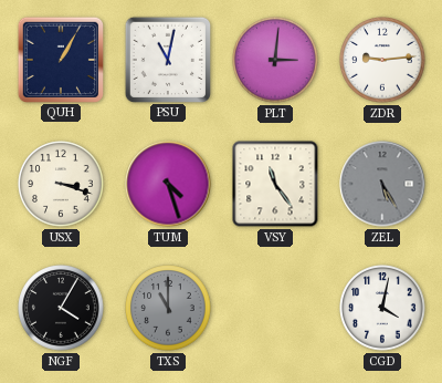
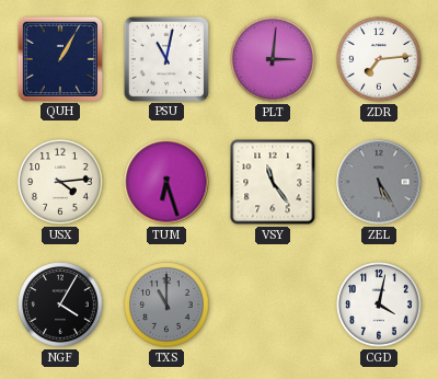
ZDR: 9:14 -> 7:14
USX: 3:18 -> 4:14
TUM: 4:27 -> 6:27
